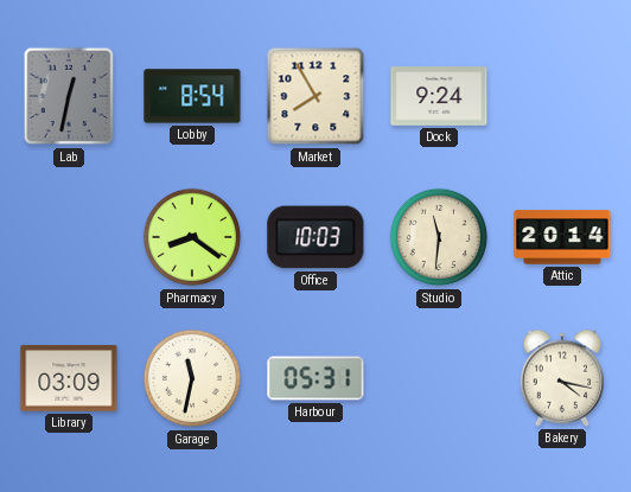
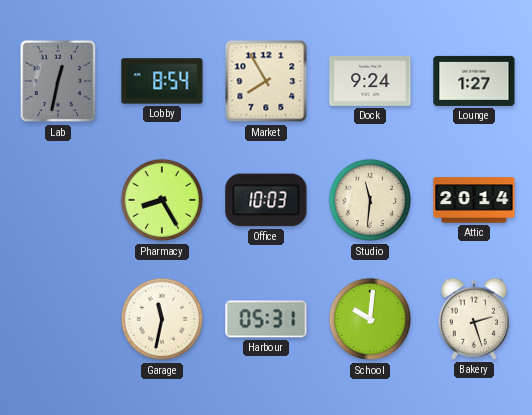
Lounge: none -> 1:27
Pharmacy: 8:21 -> 8:25
Library: 03:09 -> none
School: none -> 10:01
Bakery: 4:17 -> 2:27
